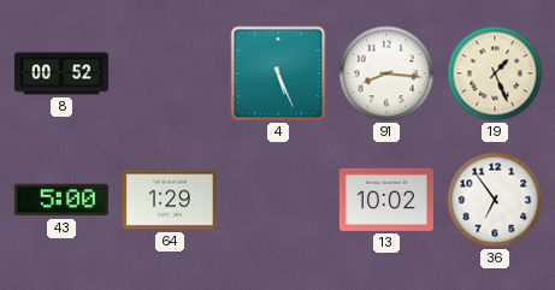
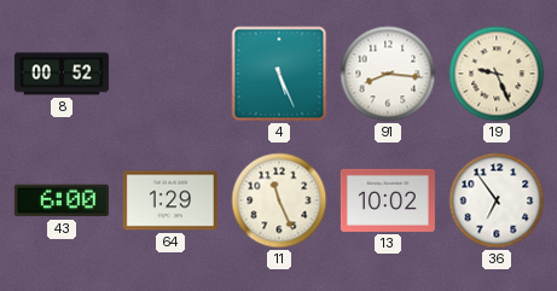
19: 1:26 -> 9:26
43: 5:00 -> 6:00
11: none -> 11:26
